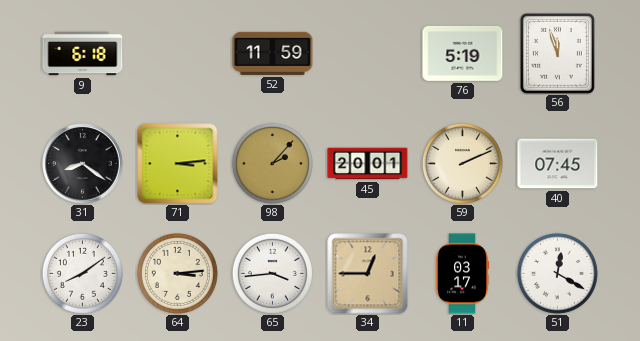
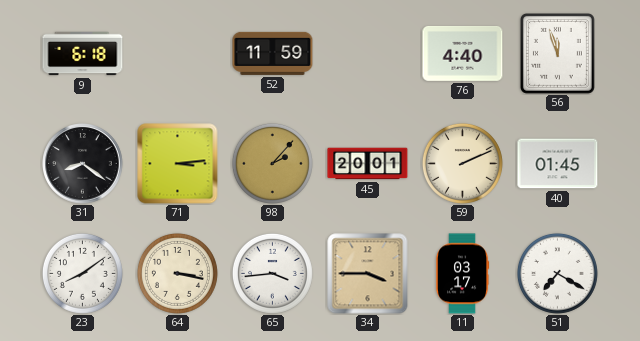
76: 5:19 -> 4:40
40: 07:45 -> 01:45
64: 3:14 -> 3:17
34: 12:45 -> 3:45
51: 12:20 -> 7:20
